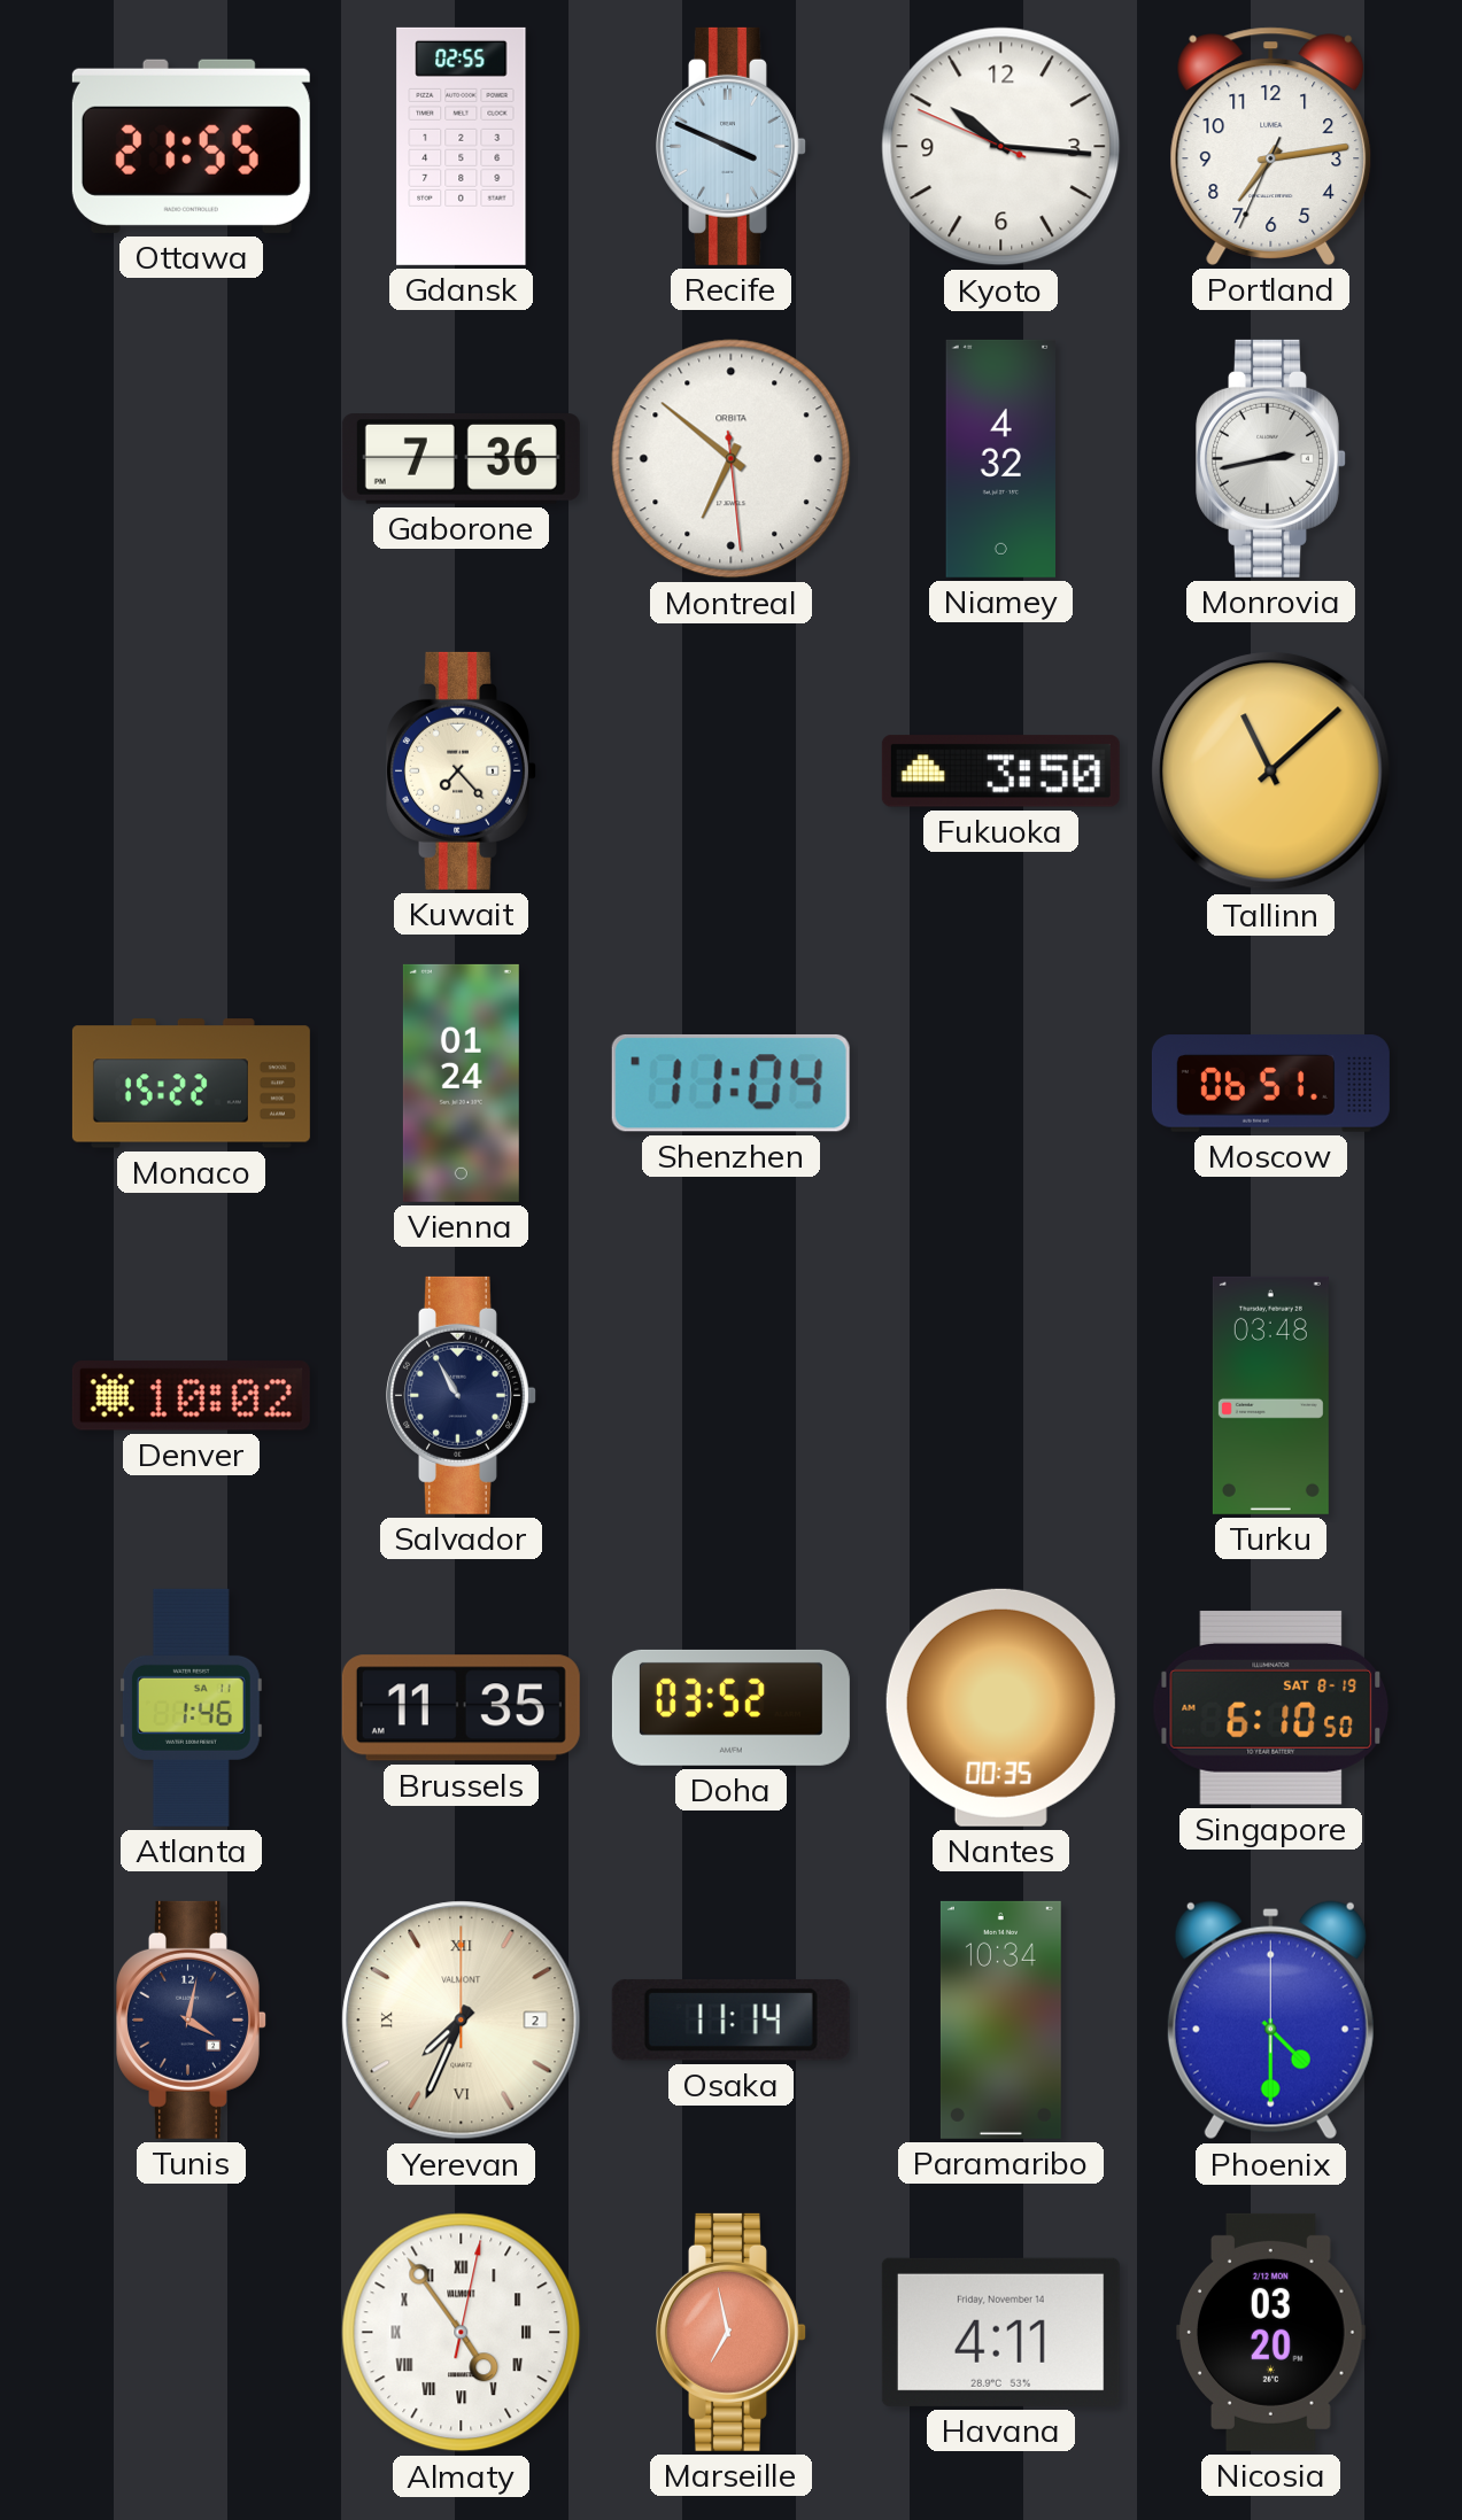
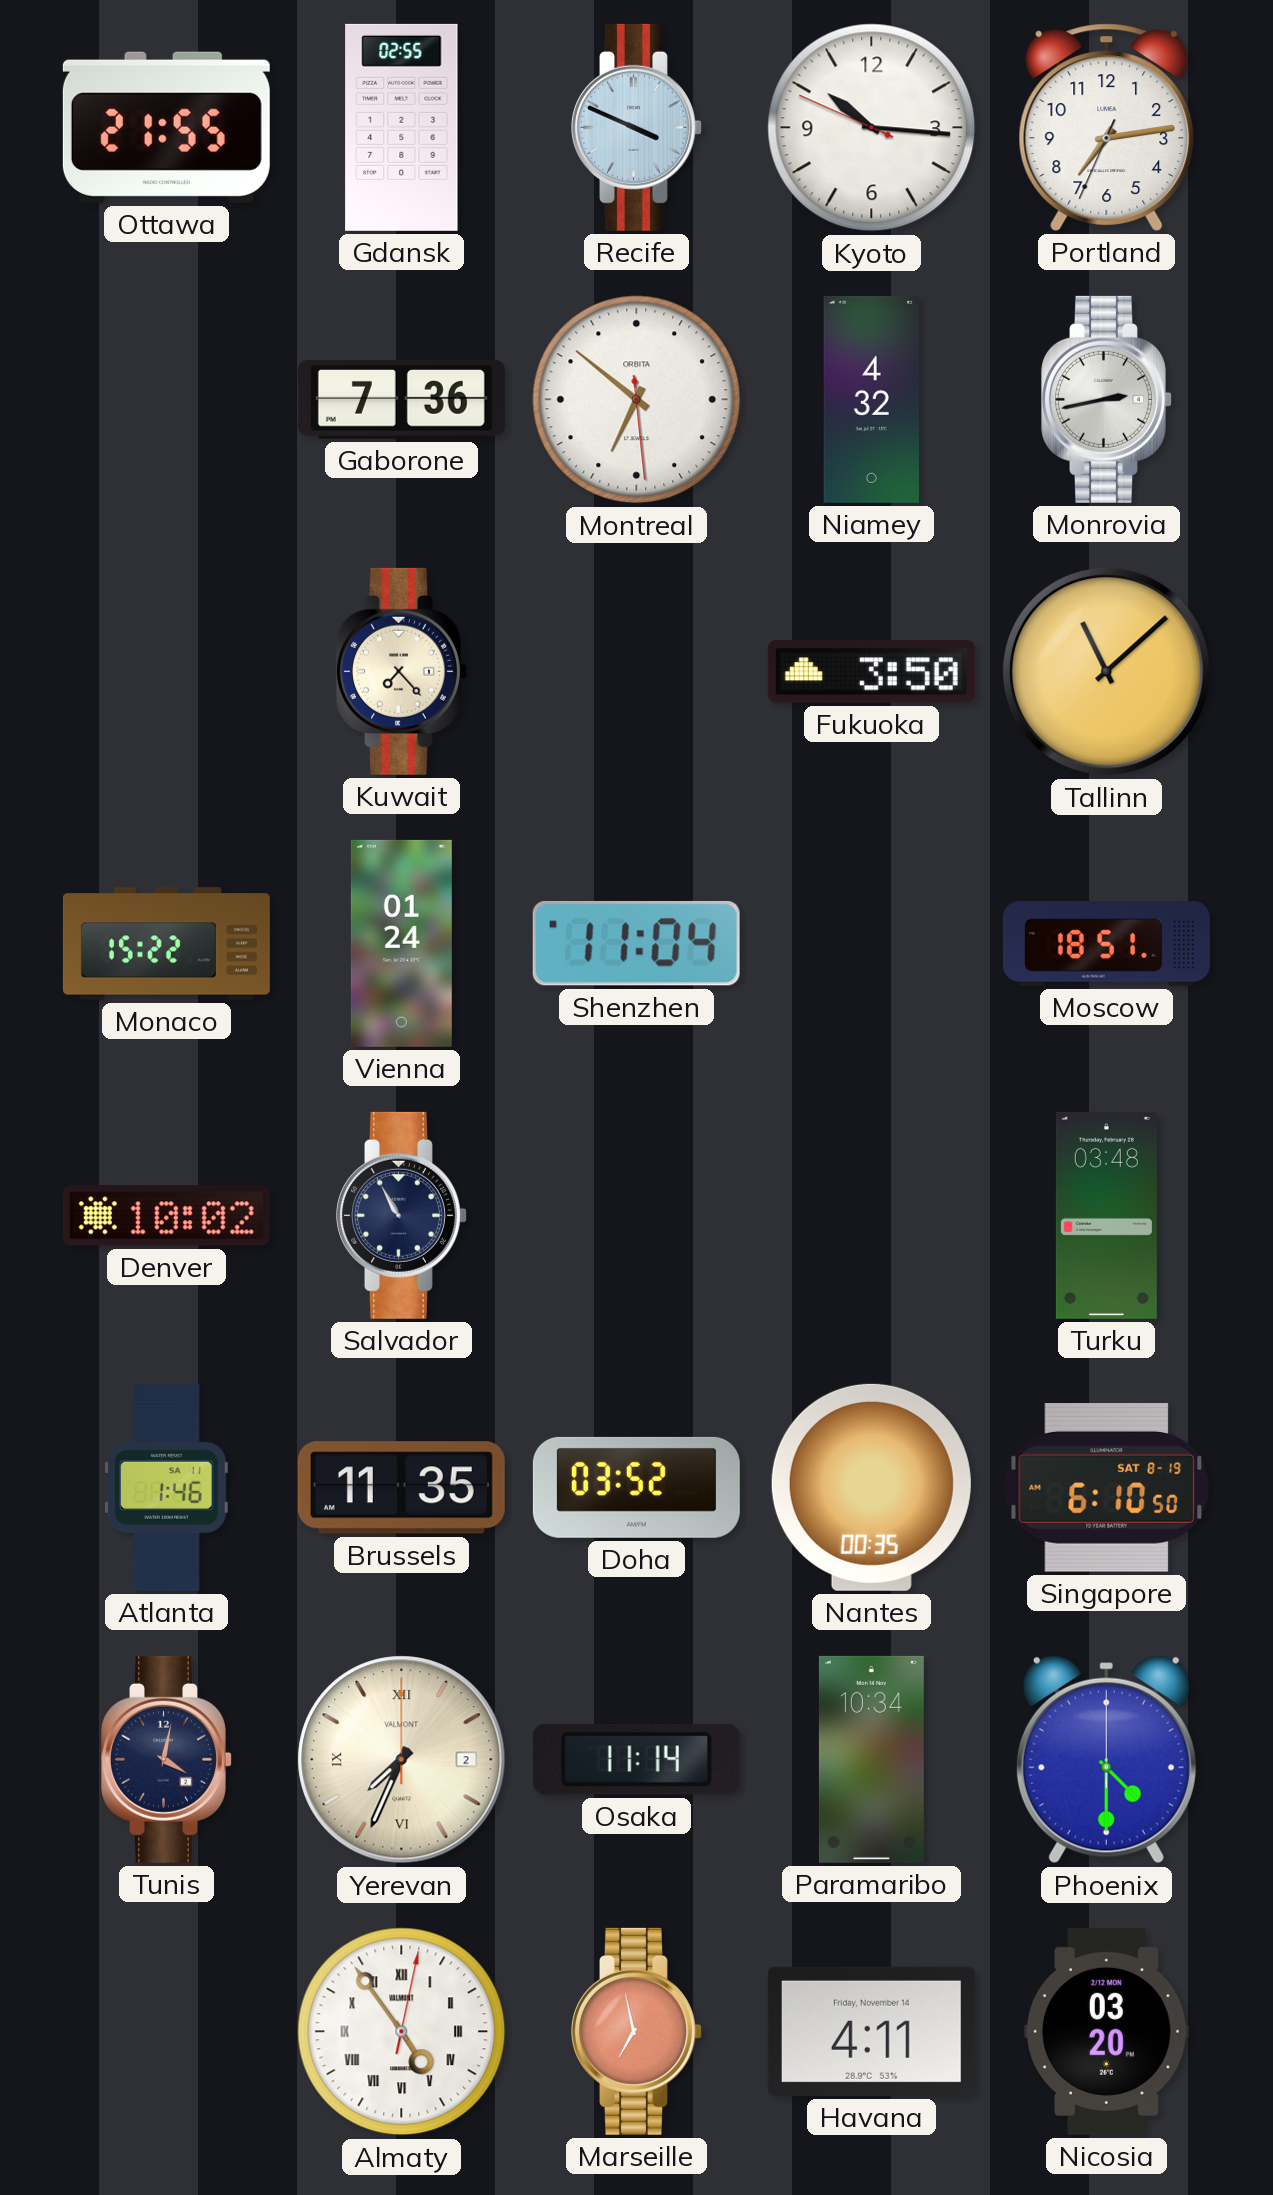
Moscow: 06:51 -> 18:51
